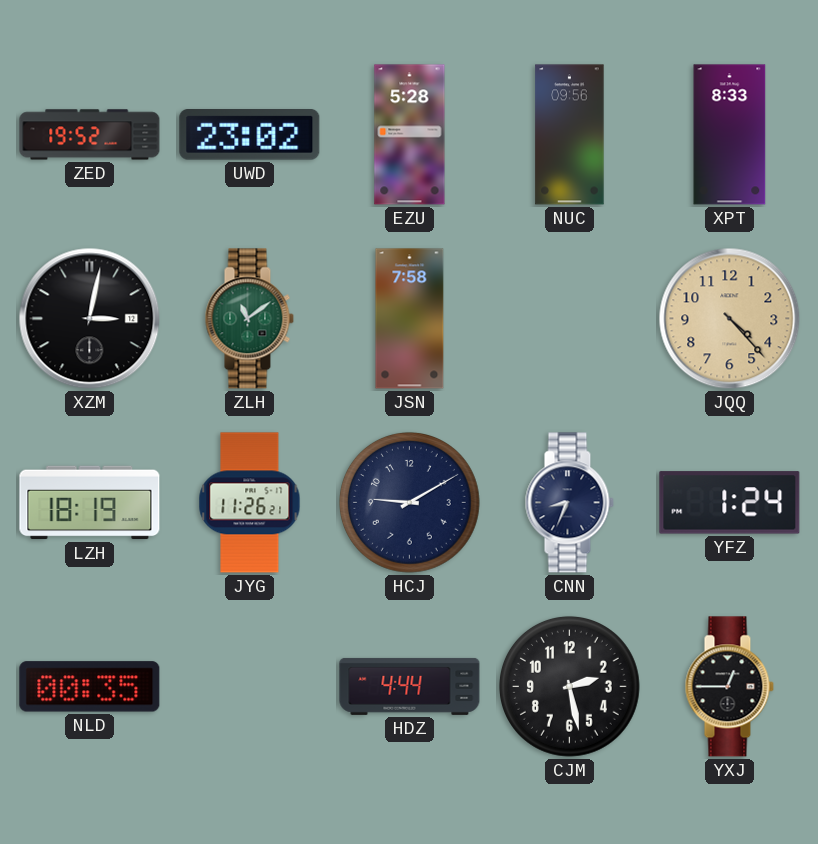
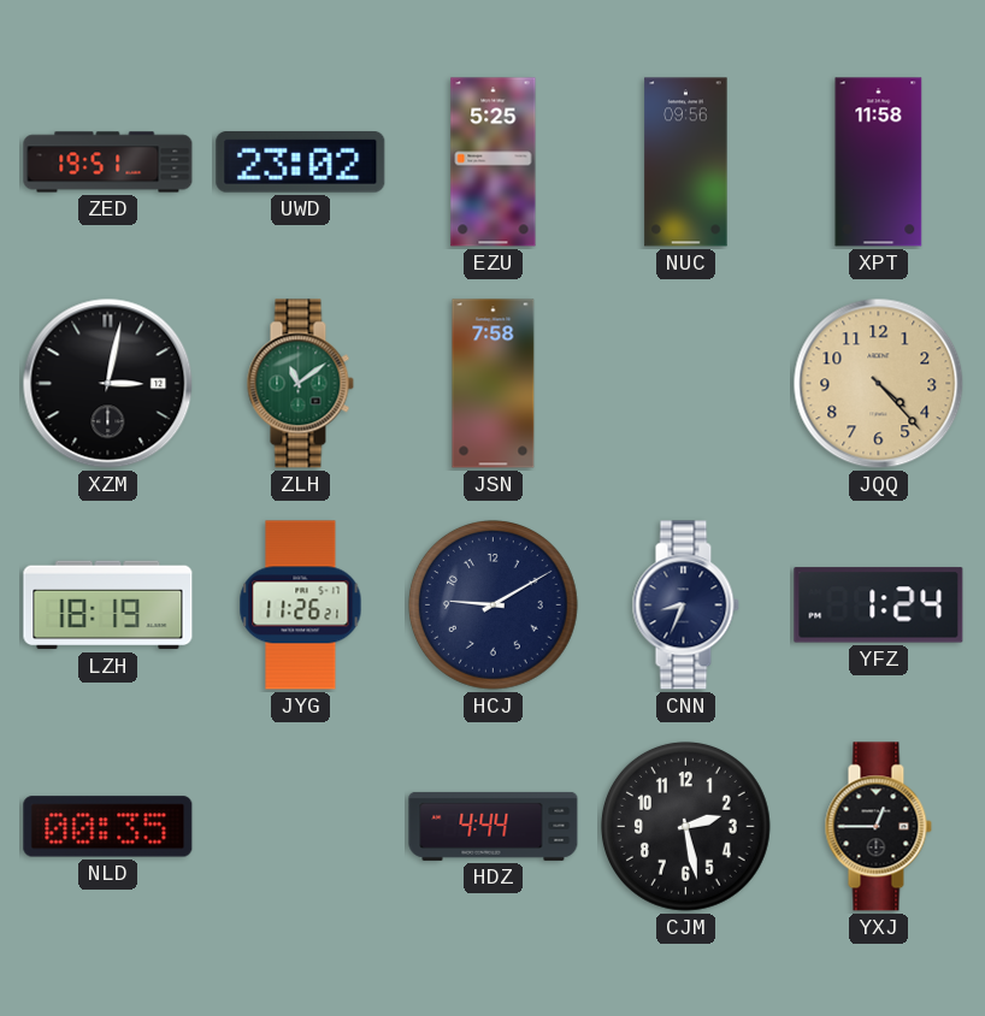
ZED: 19:52 -> 19:51
EZU: 5:28 -> 5:25
XPT: 8:33 -> 11:58
